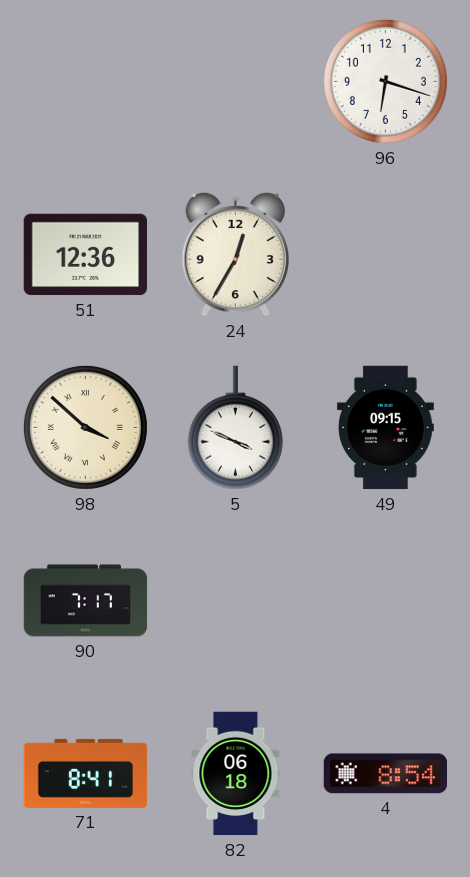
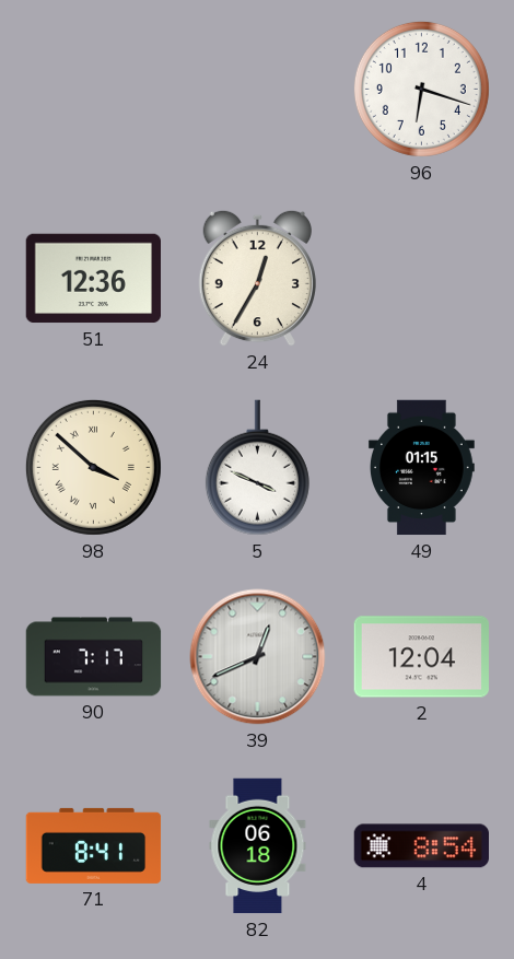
49: 09:15 -> 01:15
39: none -> 12:41
2: none -> 12:04
